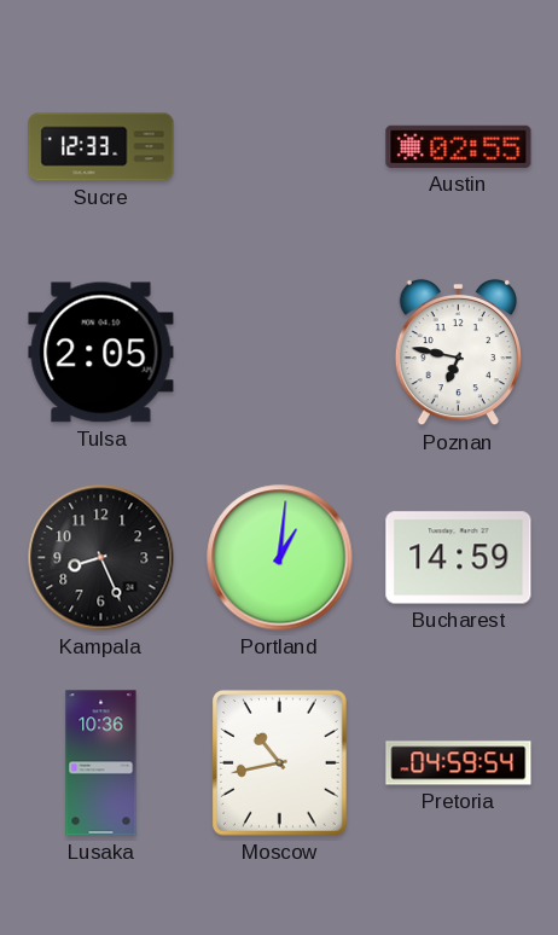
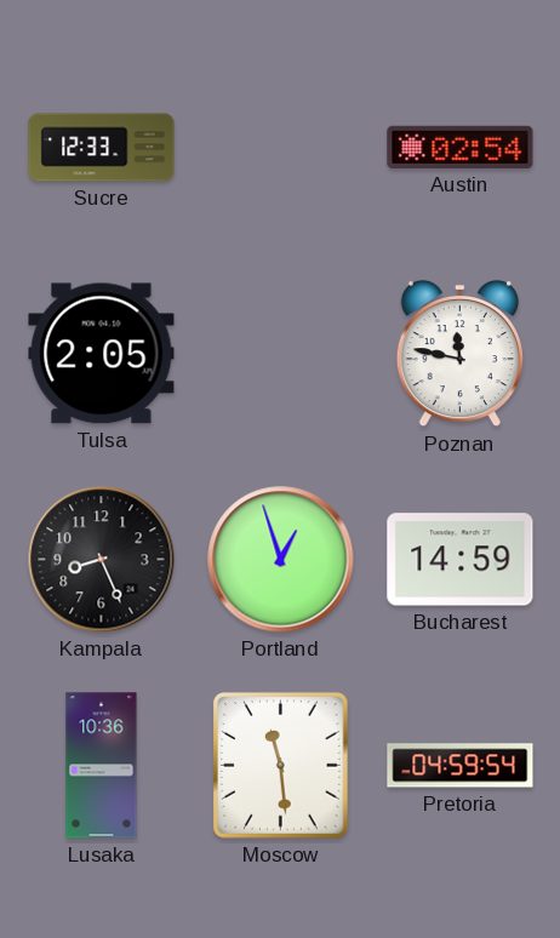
Austin: 02:55 -> 02:54
Poznan: 6:47 -> 11:47
Portland: 1:01 -> 12:57
Moscow: 10:43 -> 11:29
